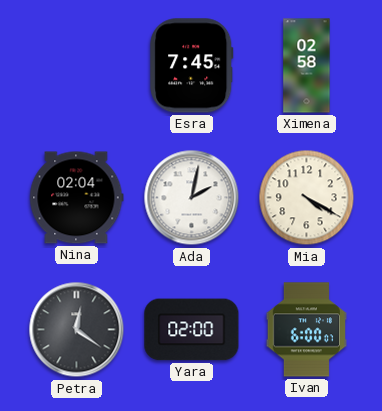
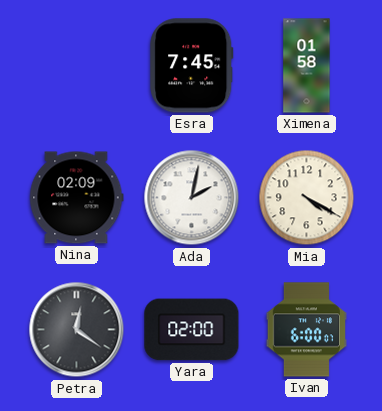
Ximena: 02:58 -> 01:58
Nina: 02:04 -> 02:09
